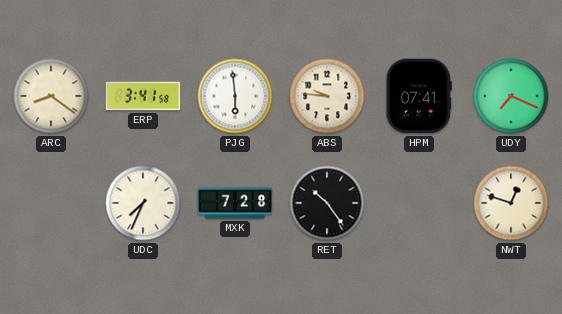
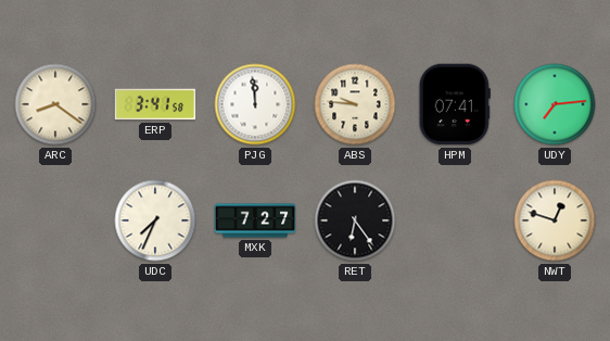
PJG: 5:59 -> 11:59
UDY: 7:19 -> 7:14
MXK: 7:28 -> 7:27
RET: 10:24 -> 6:24
